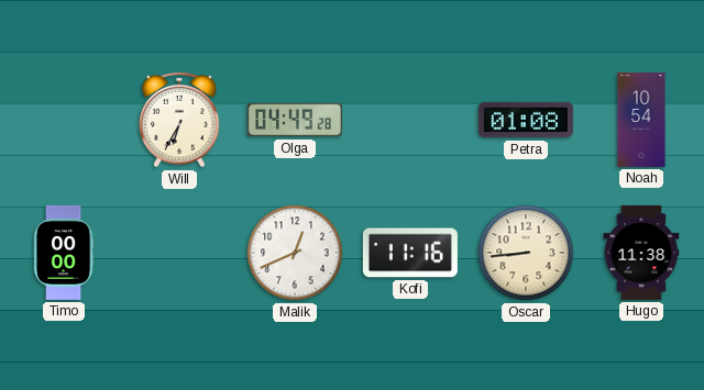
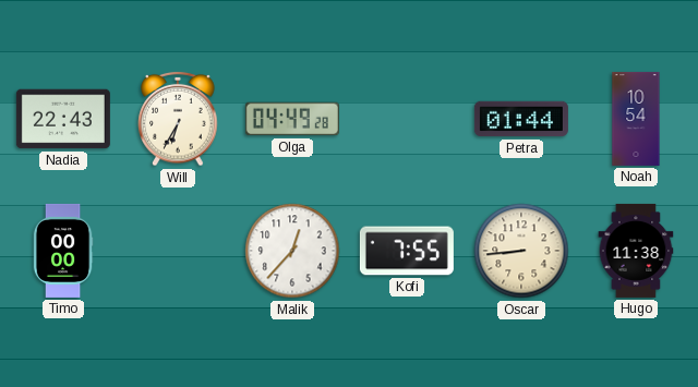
Nadia: none -> 22:43
Petra: 01:08 -> 01:44
Malik: 12:41 -> 12:37
Kofi: 11:16 -> 7:55
